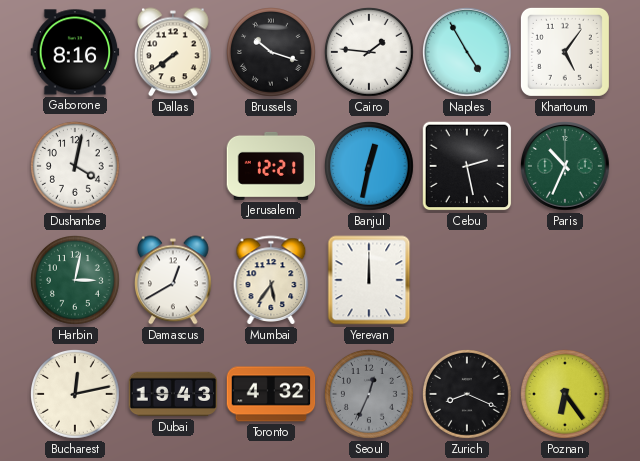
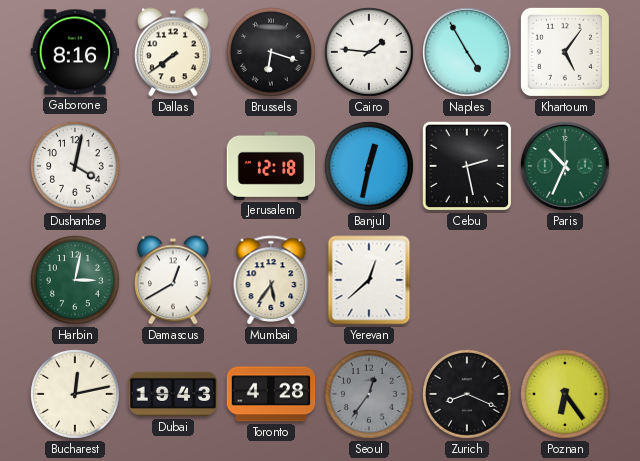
Brussels: 10:18 -> 6:18
Jerusalem: 12:21 -> 12:18
Yerevan: 12:00 -> 12:38
Toronto: 4:32 -> 4:28
Seoul: 12:34 -> 12:36
